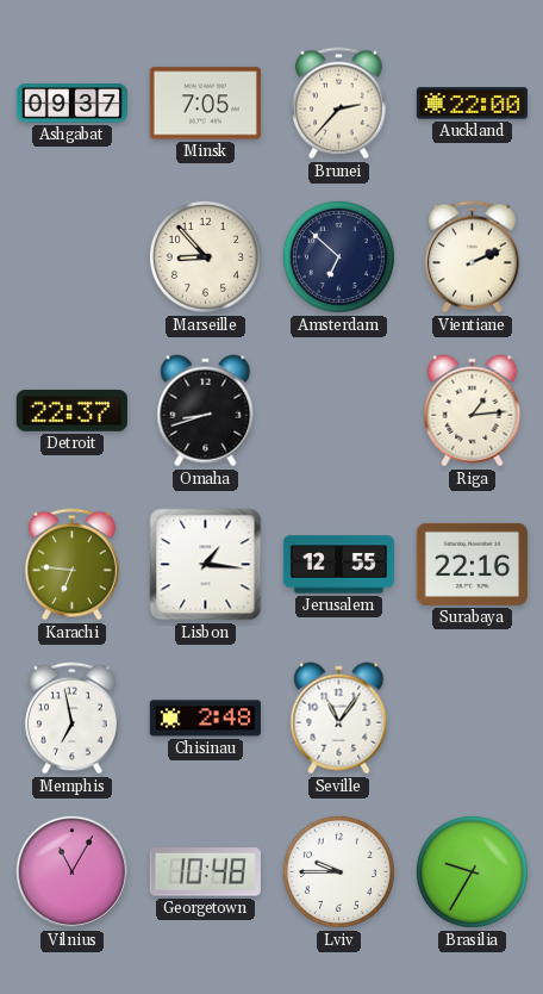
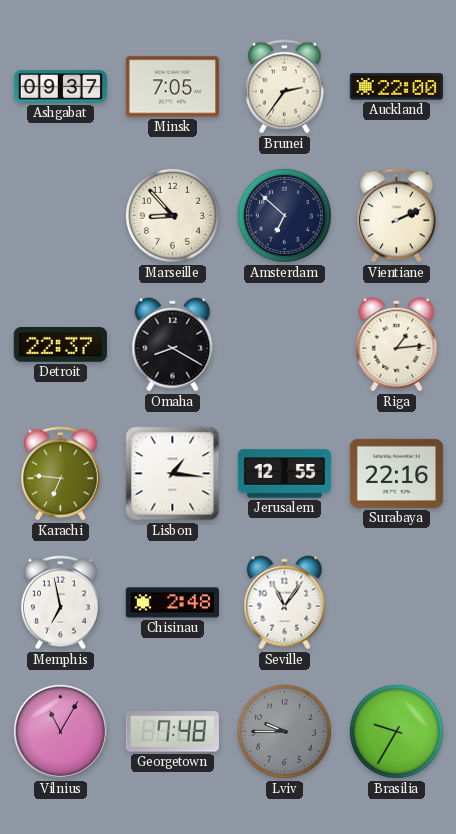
Brunei: 2:37 -> 2:36
Omaha: 8:42 -> 8:20
Georgetown: 10:48 -> 7:48
Lviv dial: white -> grey
